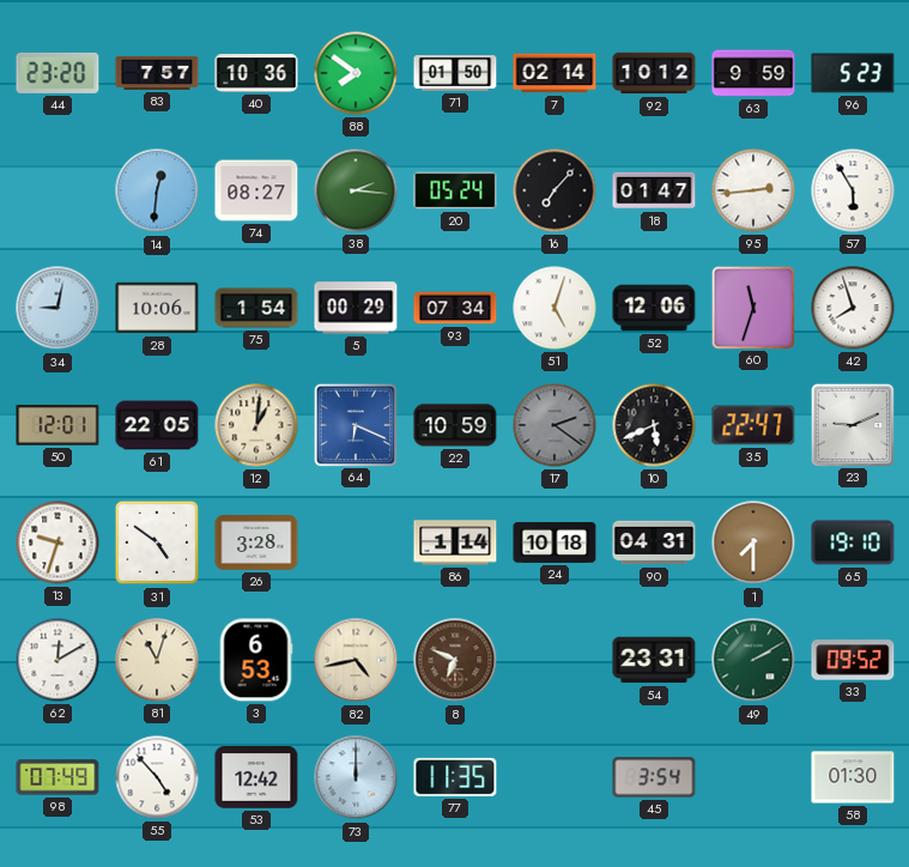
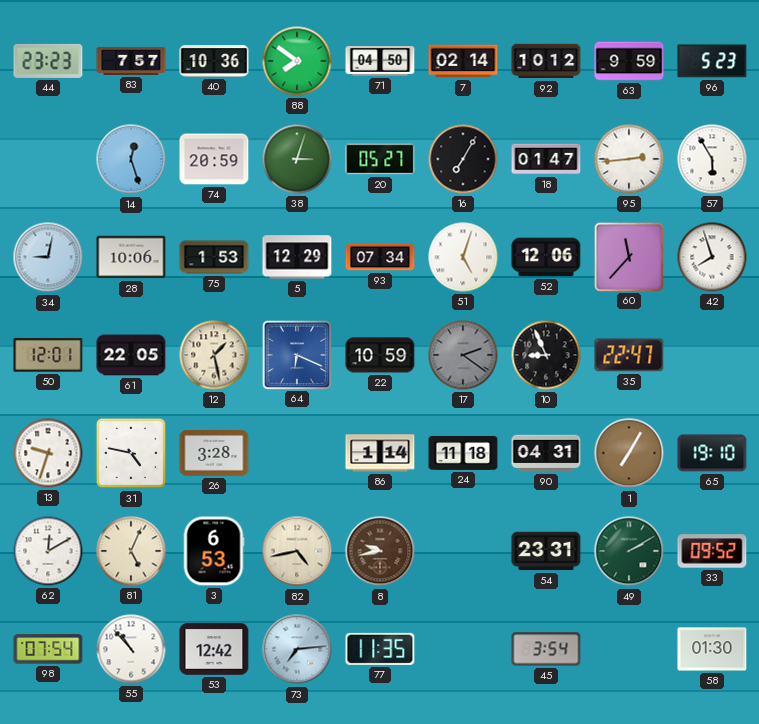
44: 23:20 -> 23:23
71: 01:50 -> 04:50
14: 12:31 -> 12:27
74: 08:27 -> 20:59
38: 2:16 -> 3:03
20: 05:24 -> 05:27
16: 7:07 -> 7:05
75: 1:54 -> 1:53
5: 00:29 -> 12:29
60: 11:33 -> 11:37
12: 1:01 -> 1:28
10: 5:41 -> 8:56
23: 9:11 -> none
31: 4:51 -> 4:47
24: 10:18 -> 11:18
1: 7:30 -> 7:05
81: 11:03 -> 5:04
8: 6:49 -> 9:43
98: 07:49 -> 07:54
55: 4:53 -> 10:53
73: 12:00 -> 7:14
